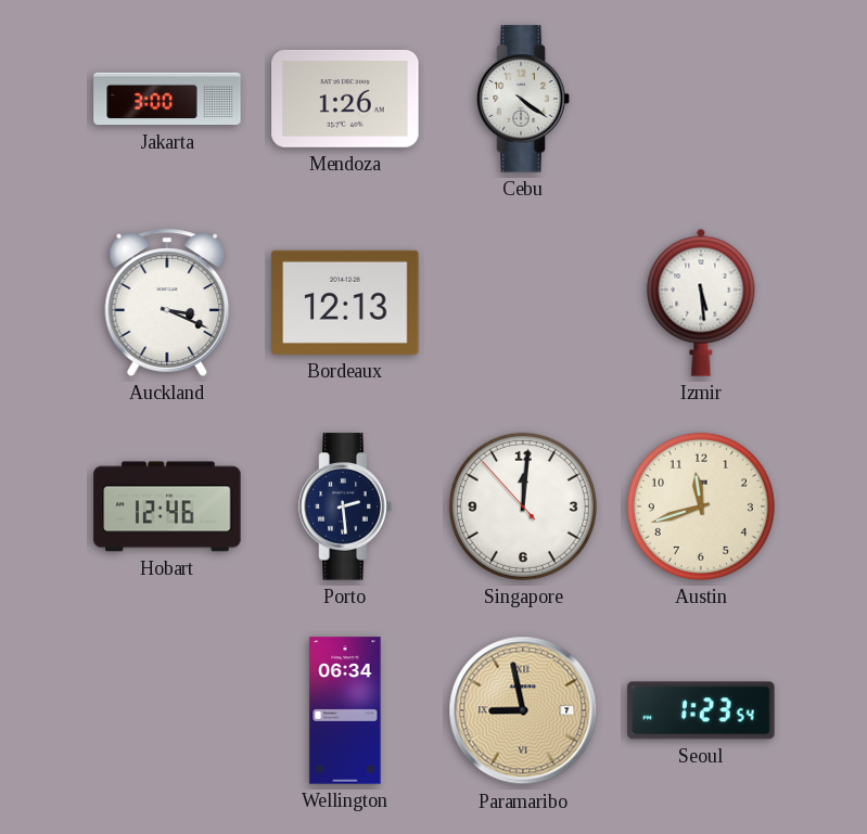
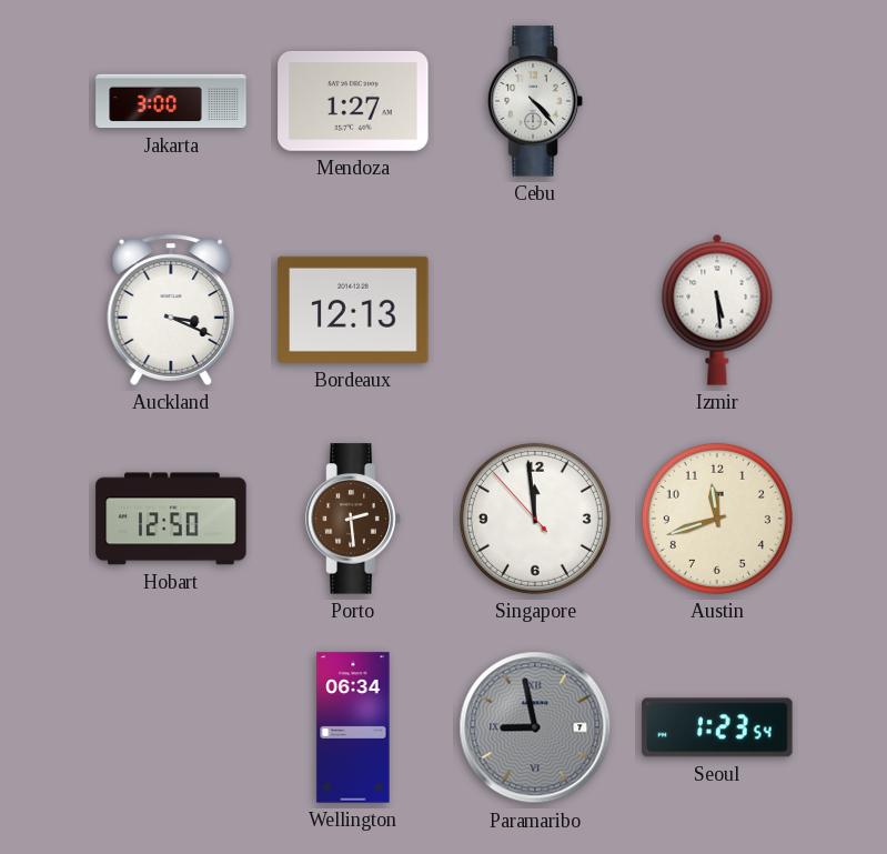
Mendoza: 1:26 -> 1:27
Cebu: 4:21 -> 4:23
Hobart: 12:46 -> 12:50
Porto dial: navy -> brown
Singapore: 12:00 -> 11:58
Paramaribo dial: champagne -> grey
